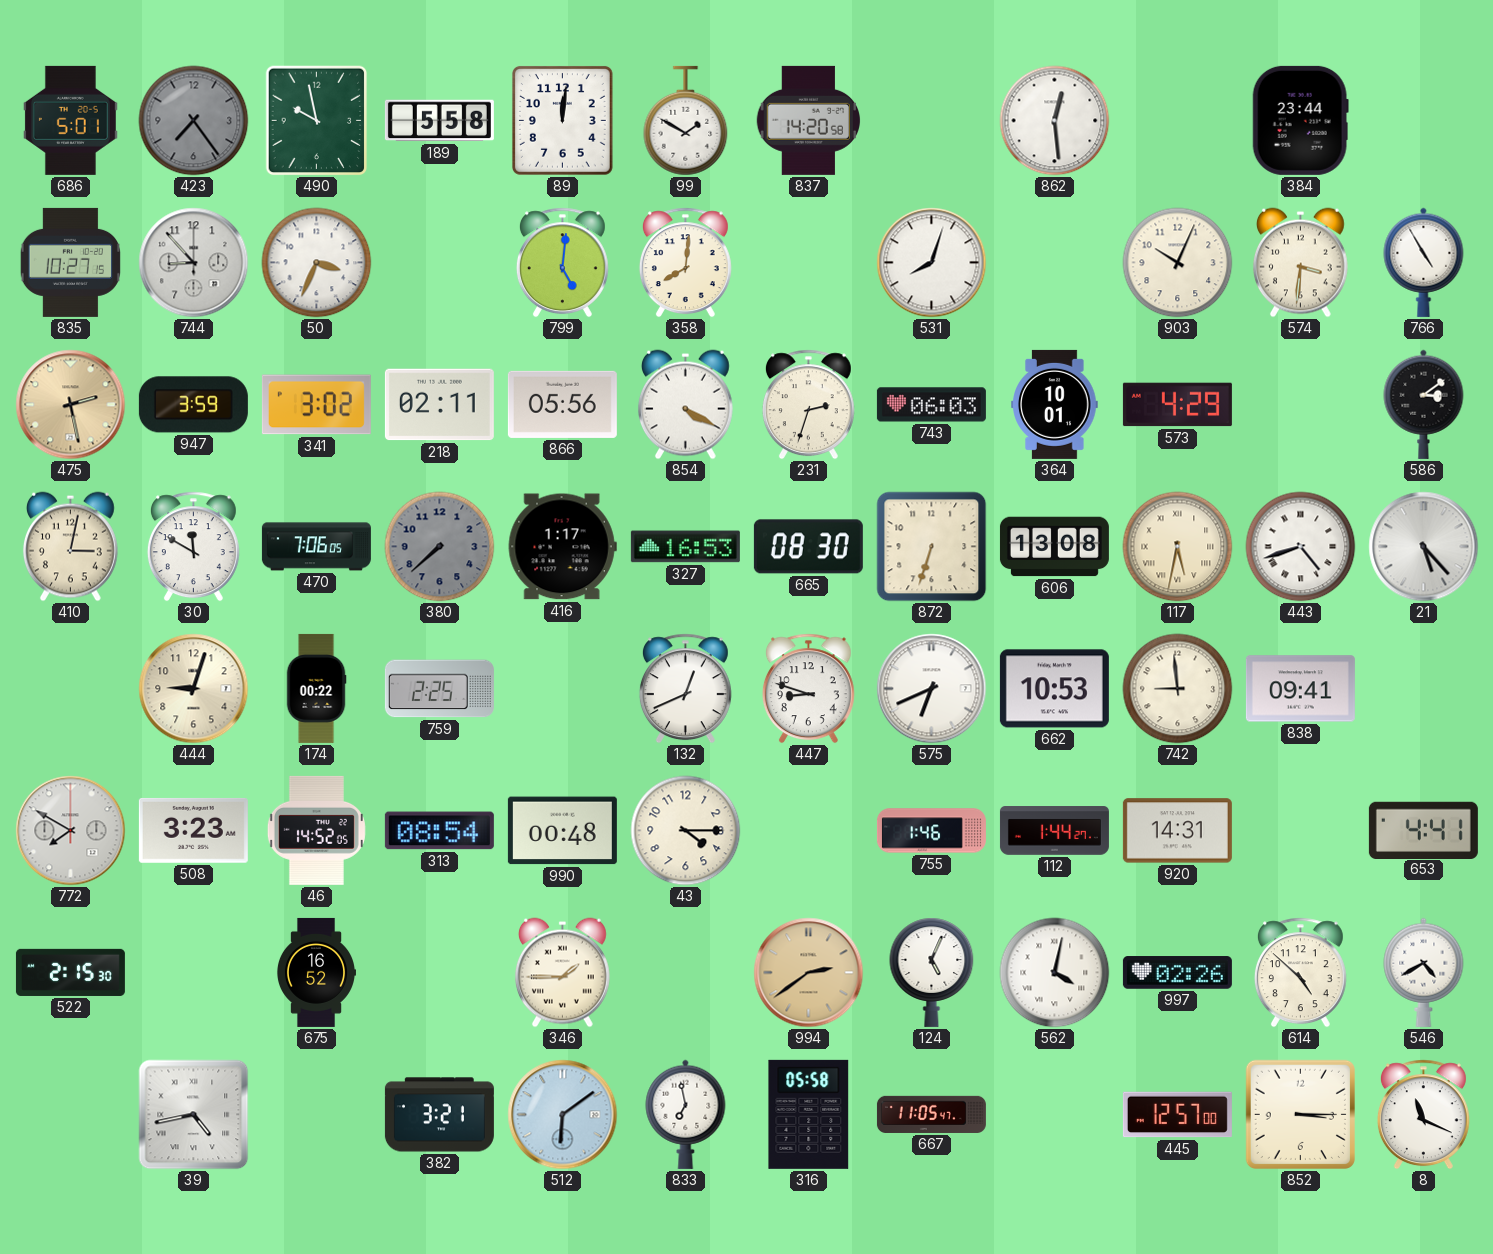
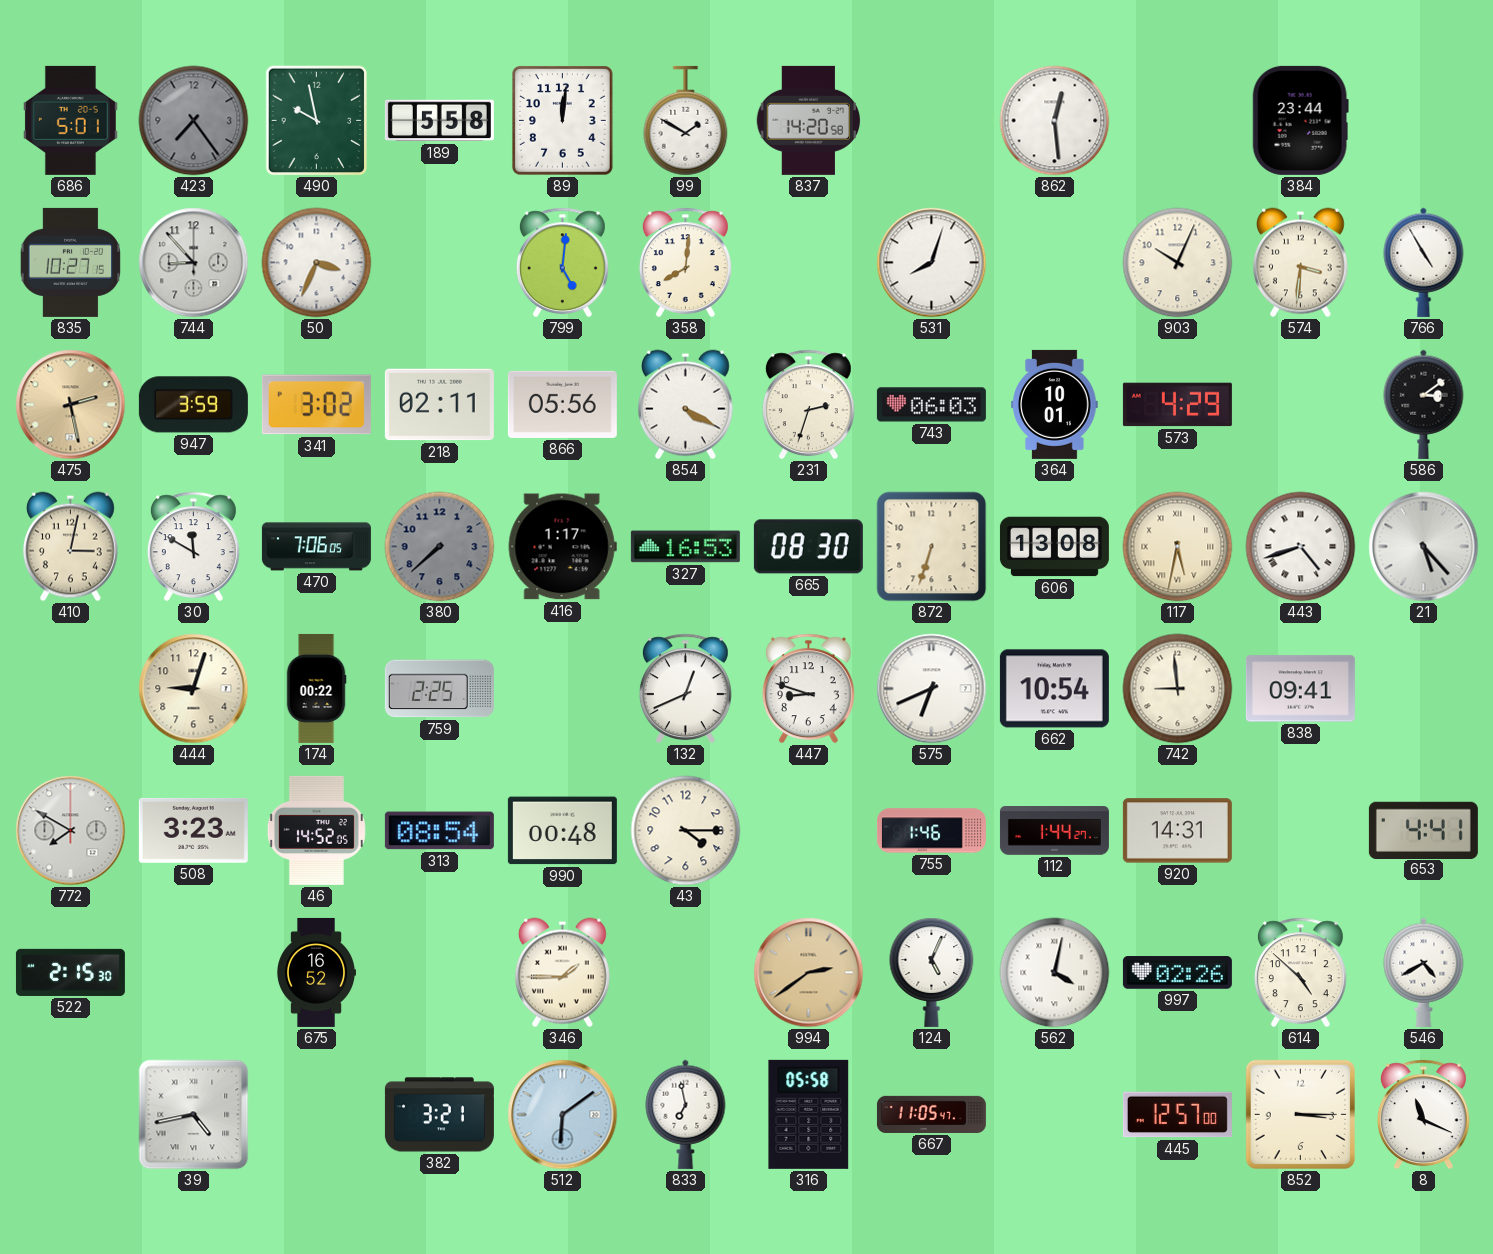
662: 10:53 -> 10:54
